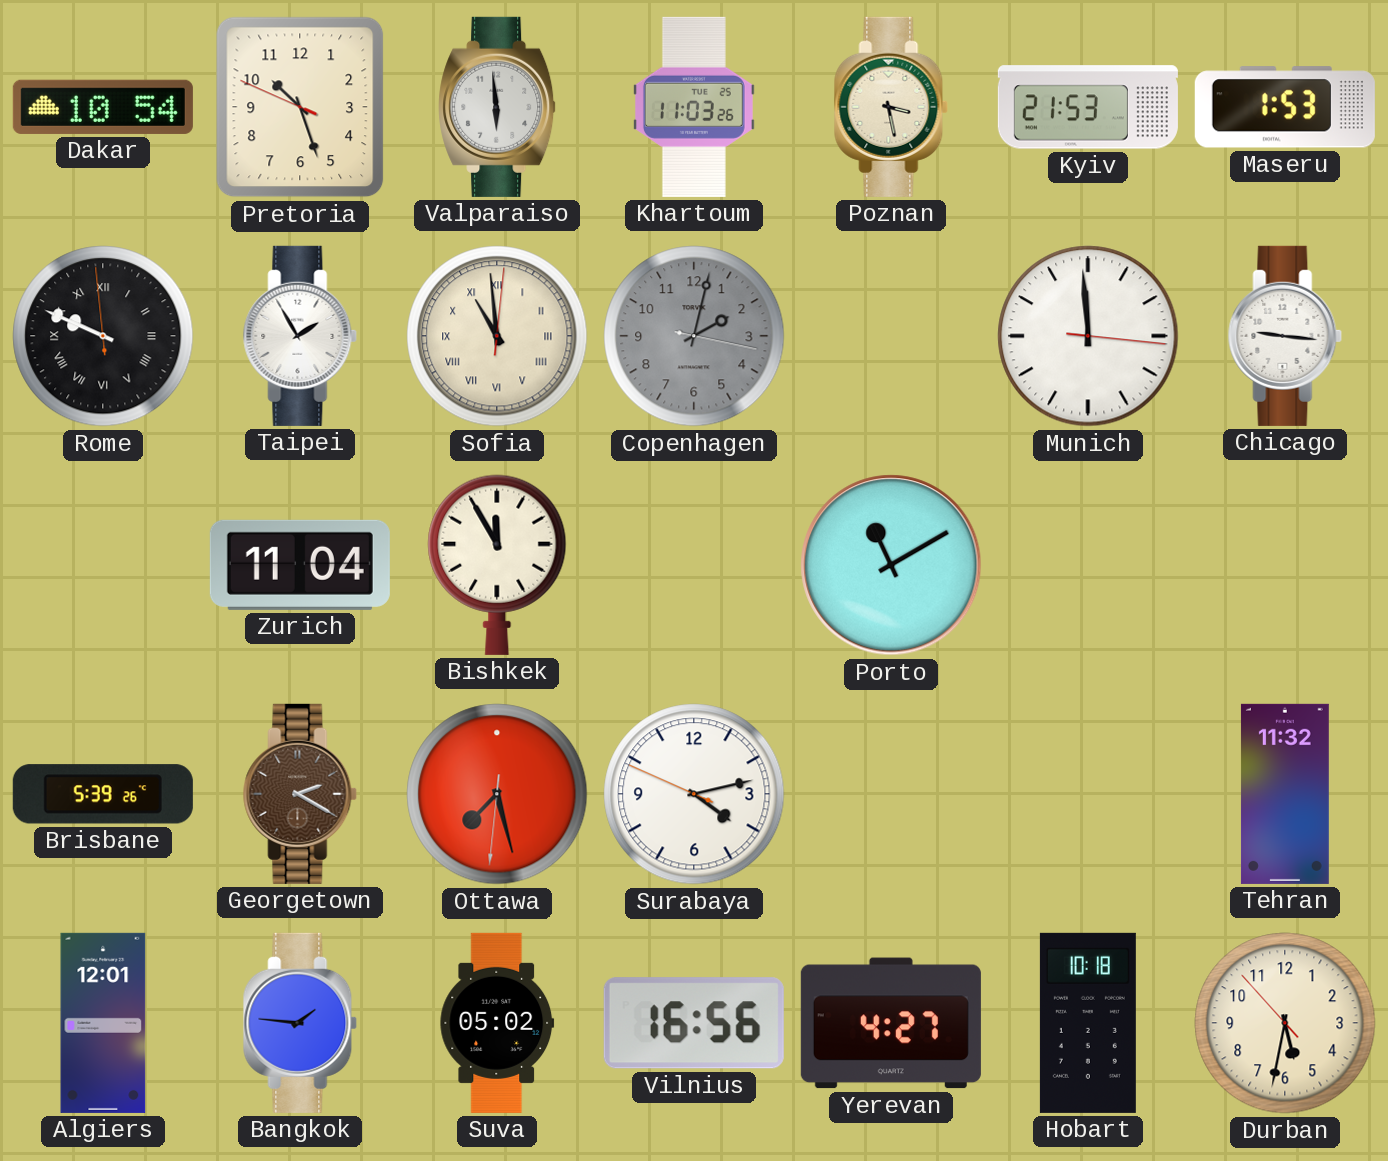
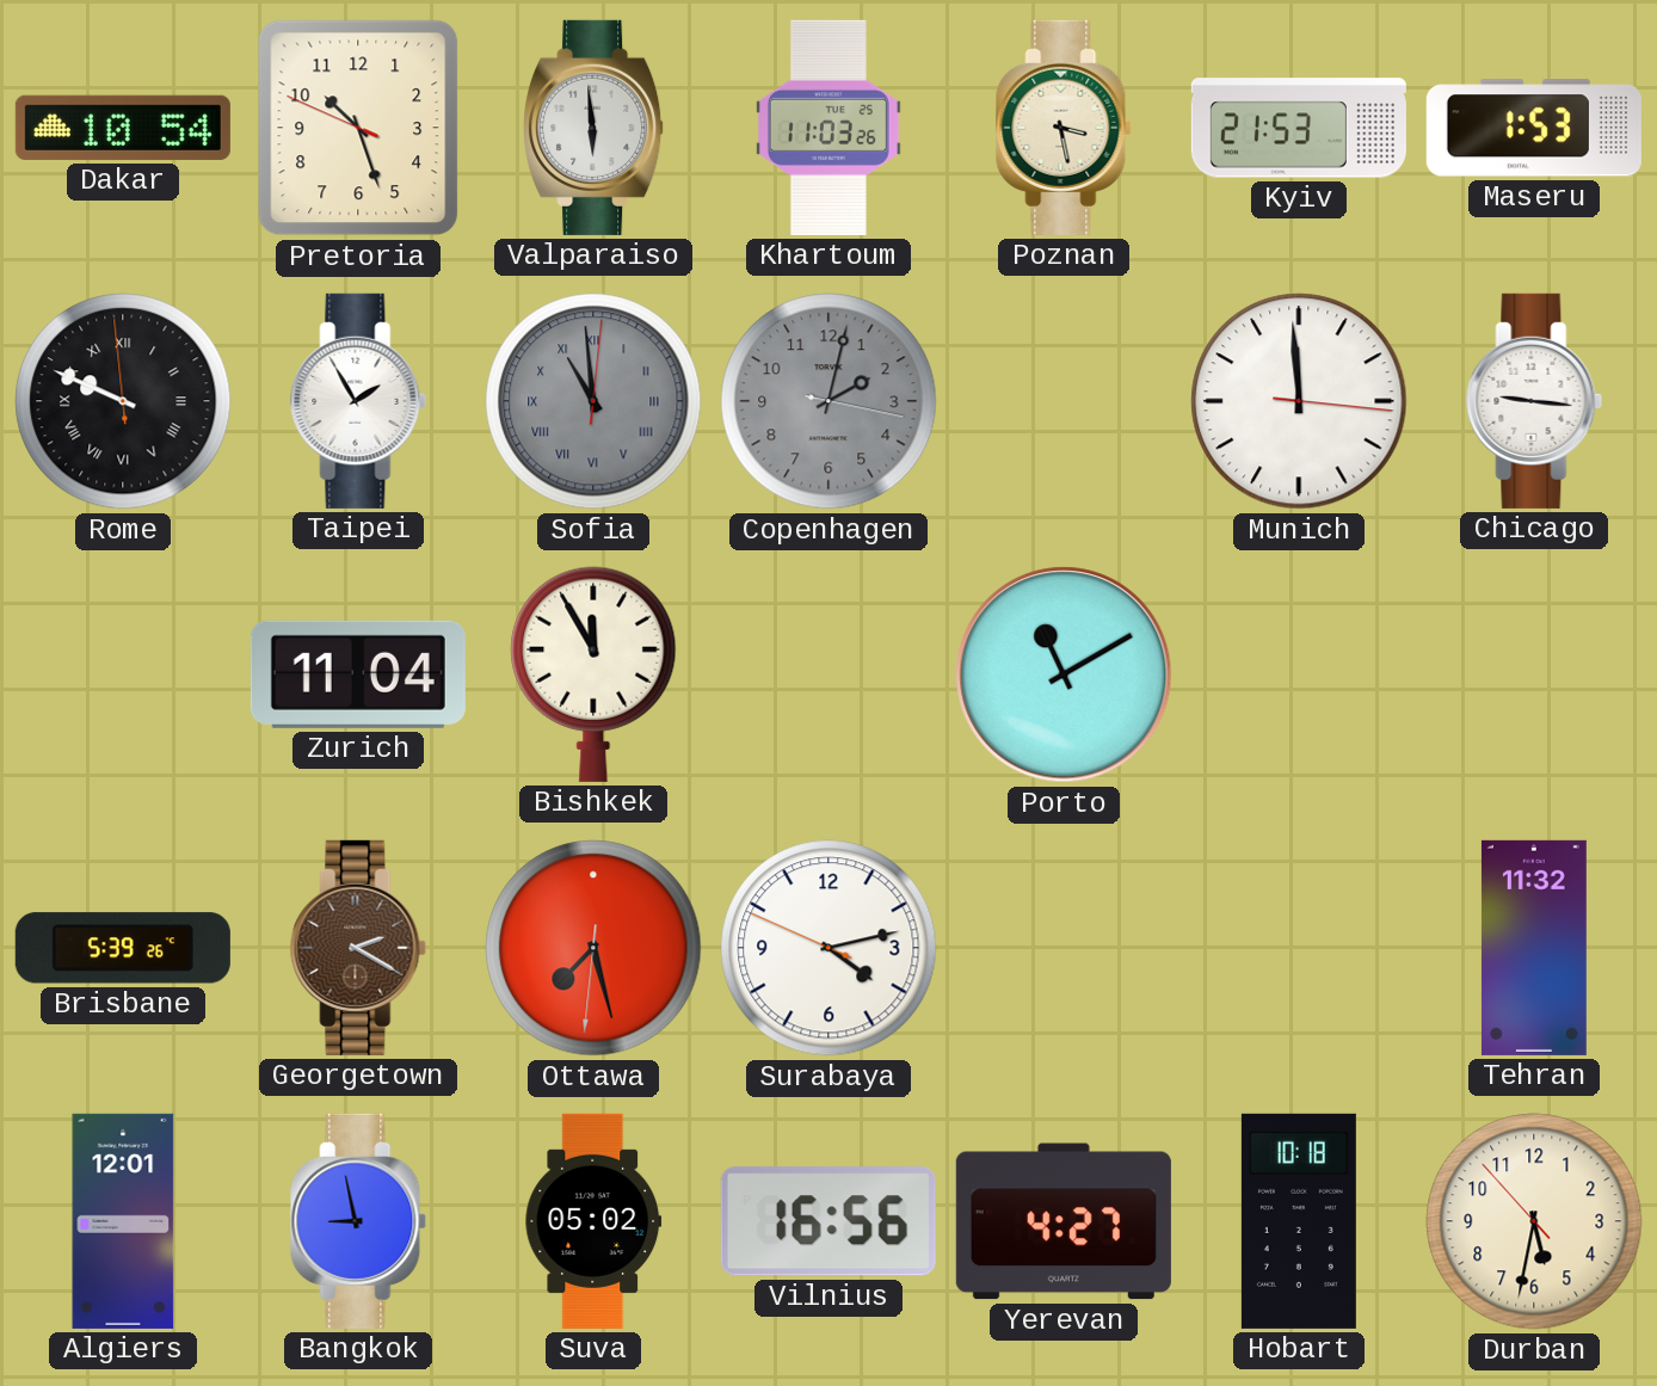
Sofia dial: cream -> grey
Bangkok: 1:46 -> 8:58
